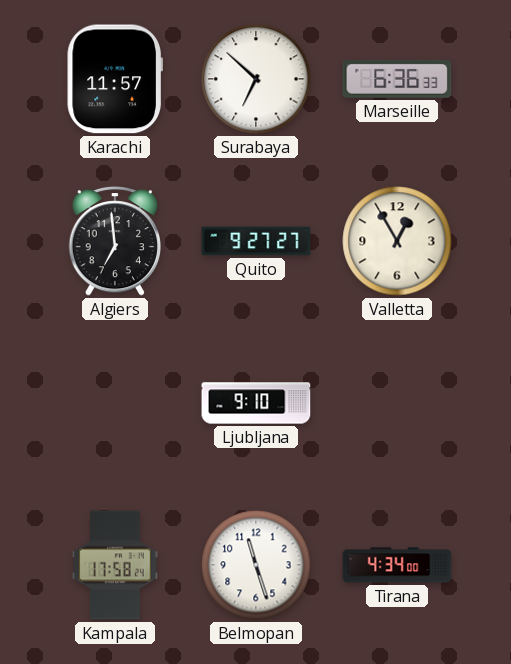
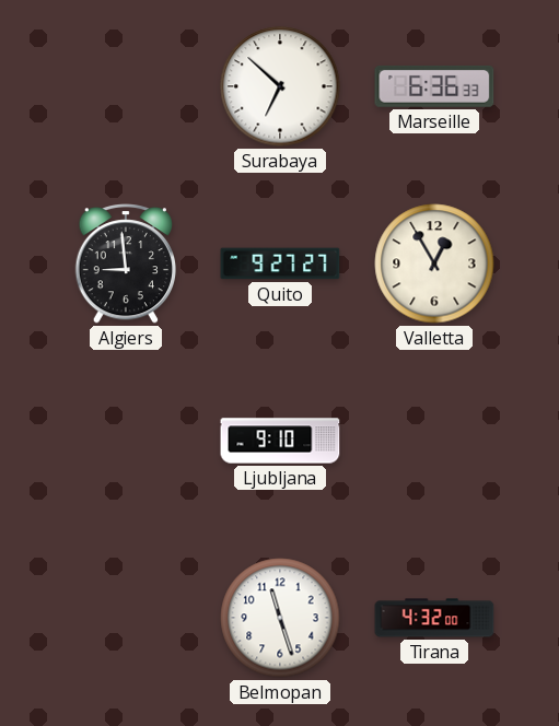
Karachi: 11:57 -> none
Algiers: 6:59 -> 8:59
Kampala: 17:58 -> none
Tirana: 4:34 -> 4:32
